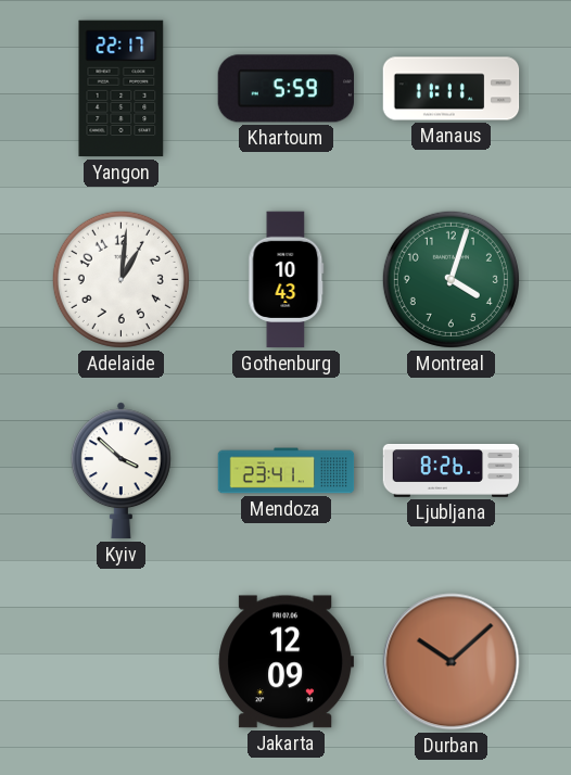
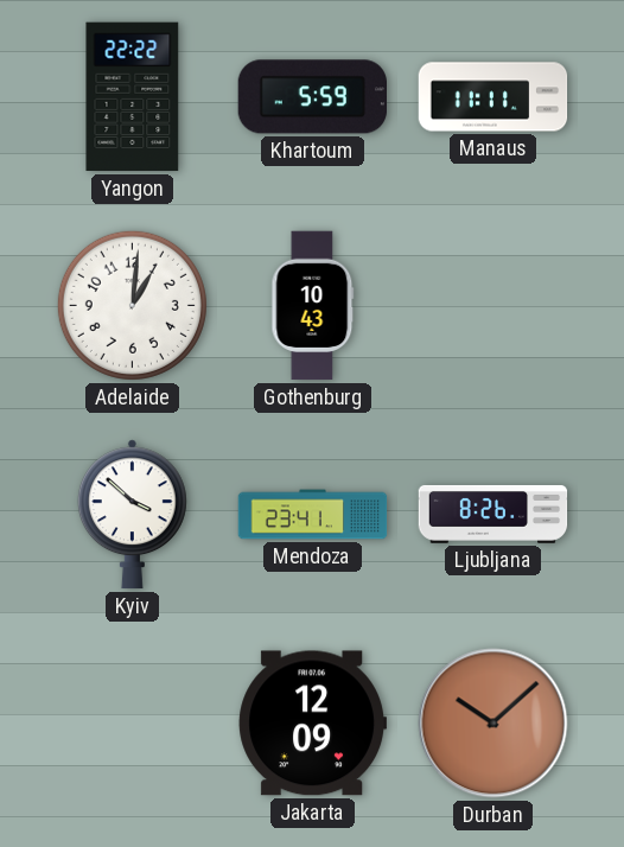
Yangon: 22:17 -> 22:22
Montreal: 4:03 -> none
